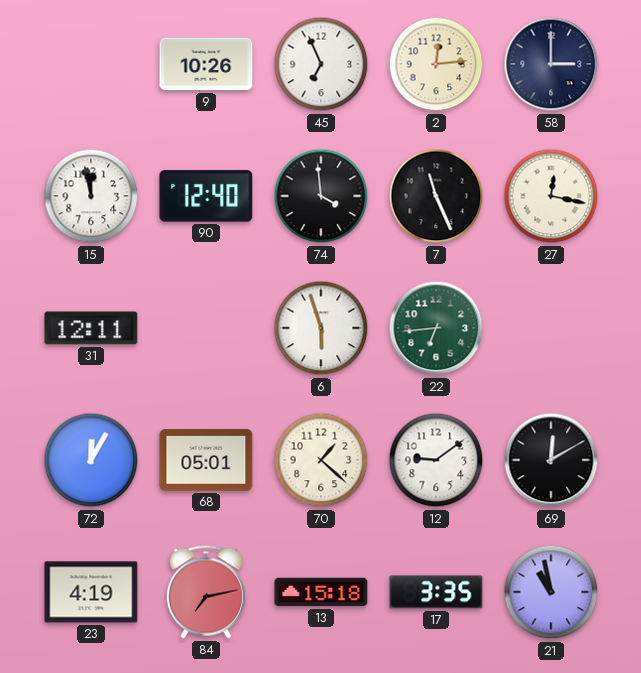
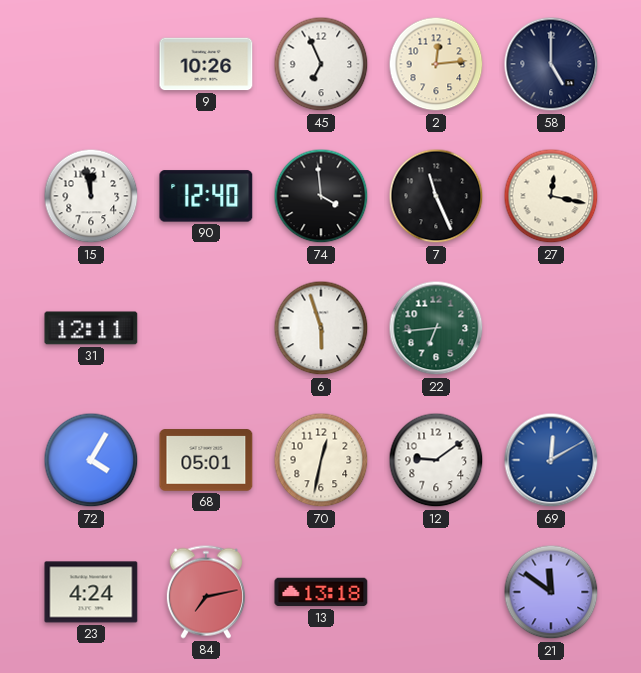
58: 3:00 -> 5:00
72: 12:05 -> 4:05
70: 1:22 -> 12:32
69 dial: black -> blue
23: 4:19 -> 4:24
13: 15:18 -> 13:18
17: 3:35 -> none
21: 10:58 -> 11:51
